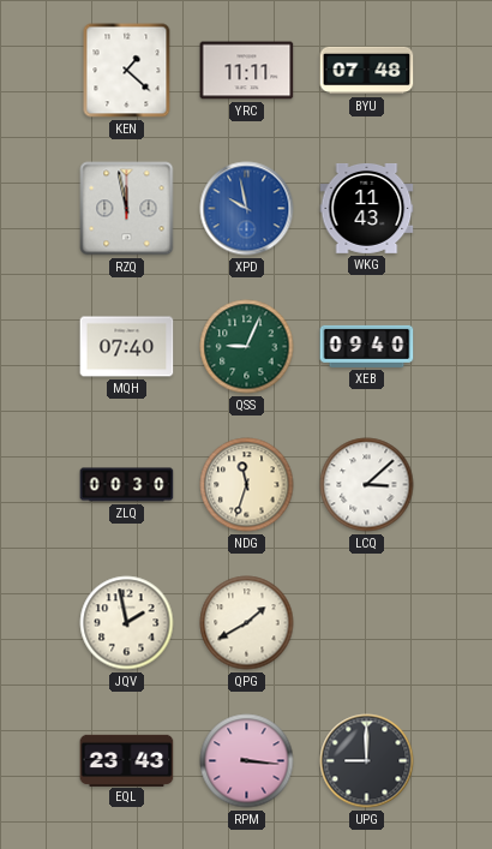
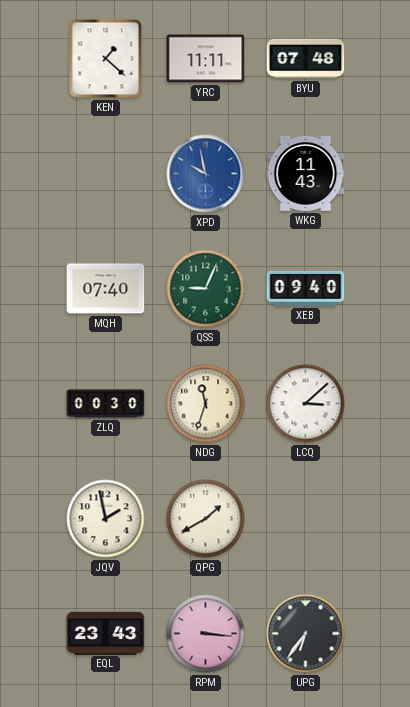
RZQ: 11:58 -> none
UPG: 9:00 -> 6:36
